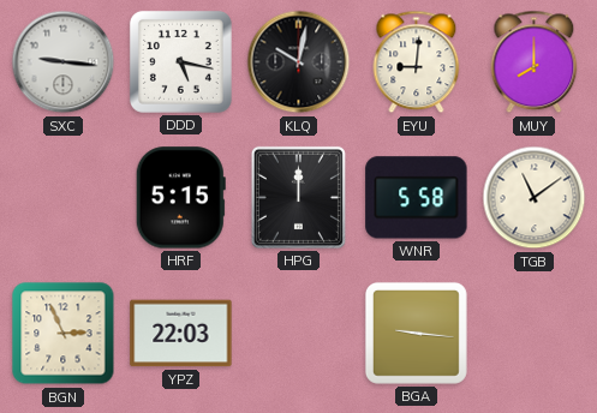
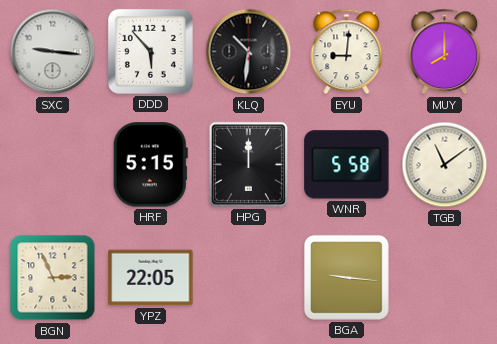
DDD: 5:17 -> 5:53
KLQ: 10:02 -> 10:31
YPZ: 22:03 -> 22:05
